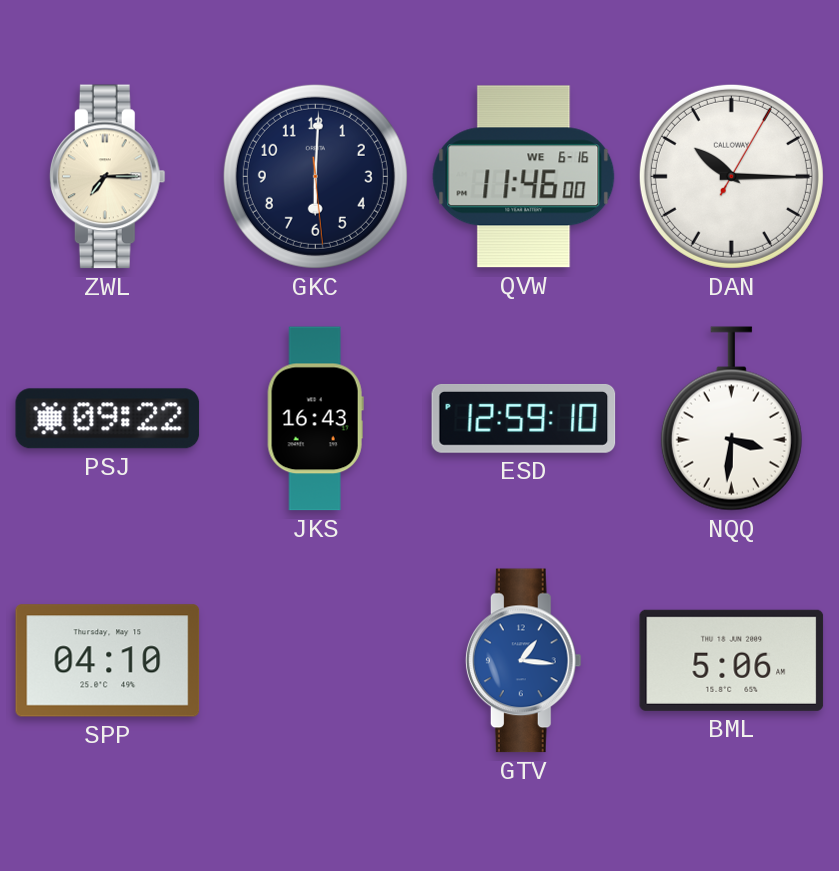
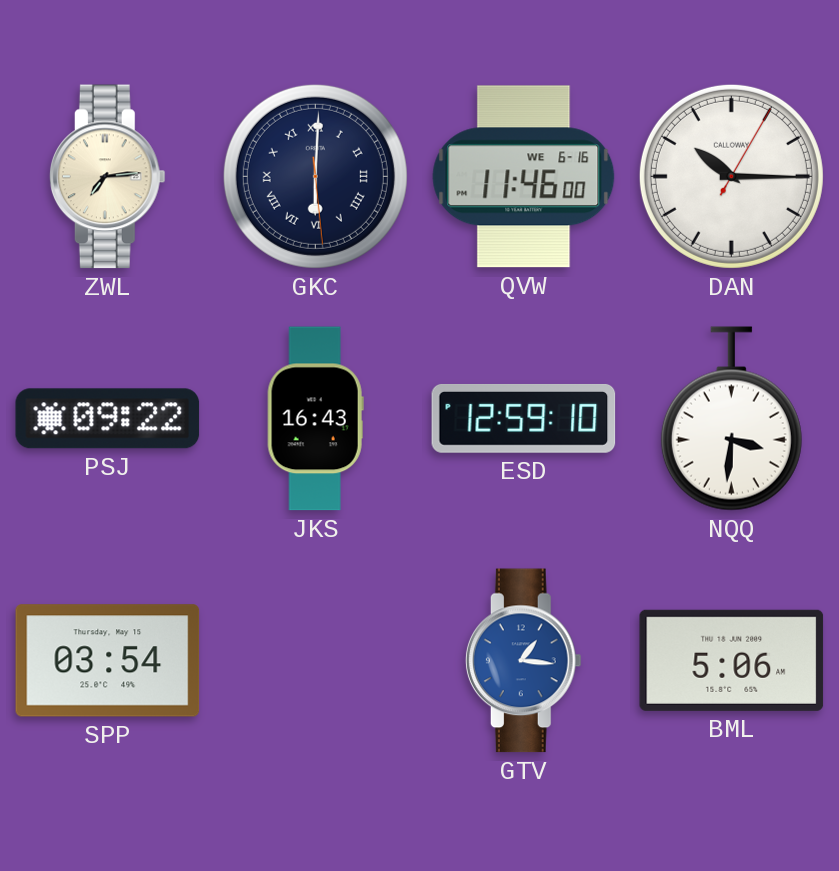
ZWL: 7:15 -> 7:14
GKC numerals: Arabic -> Roman
SPP: 04:10 -> 03:54
